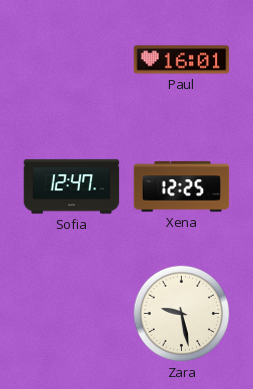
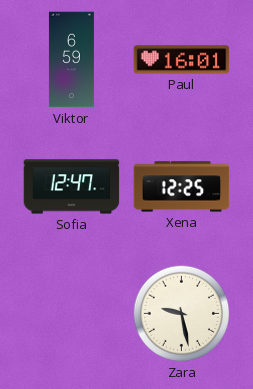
Viktor: none -> 6:59
